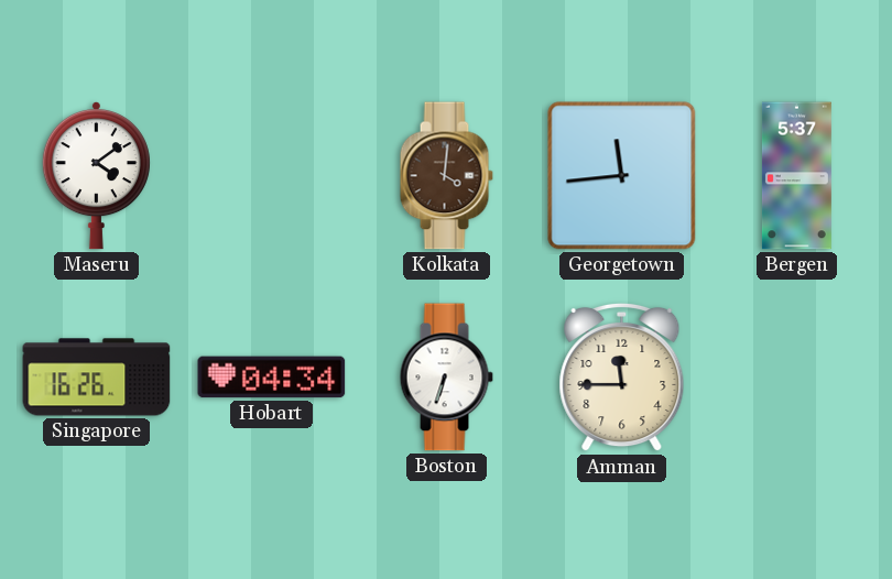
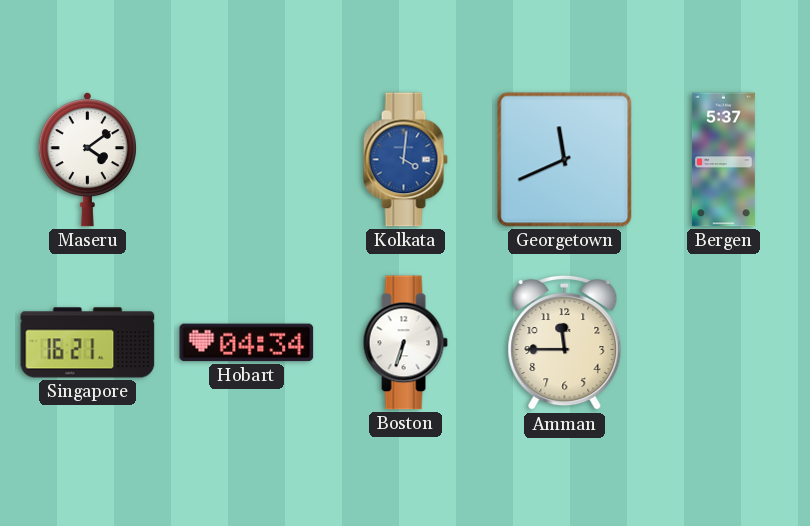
Kolkata dial: brown -> blue
Georgetown: 11:44 -> 11:41
Singapore: 16:26 -> 16:21
